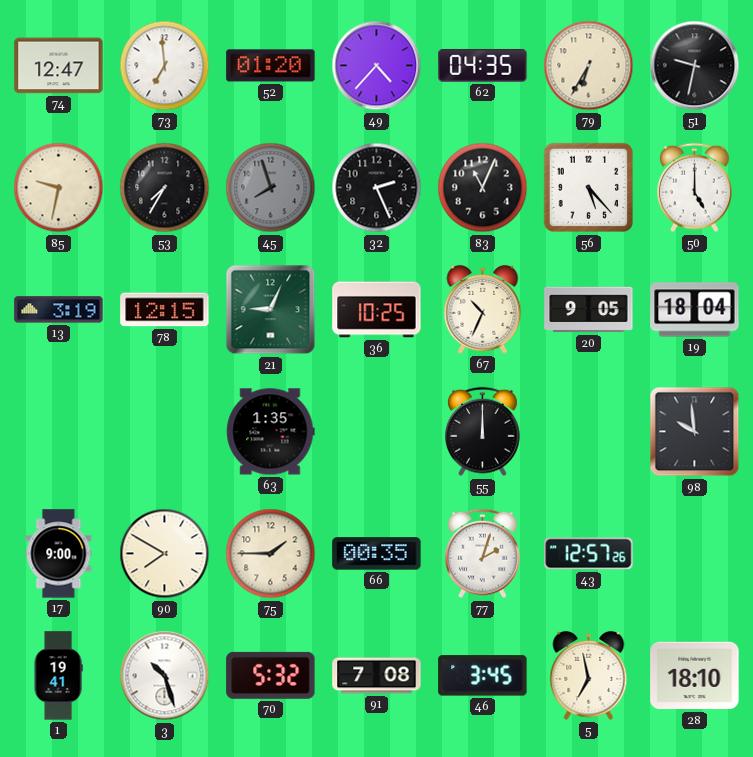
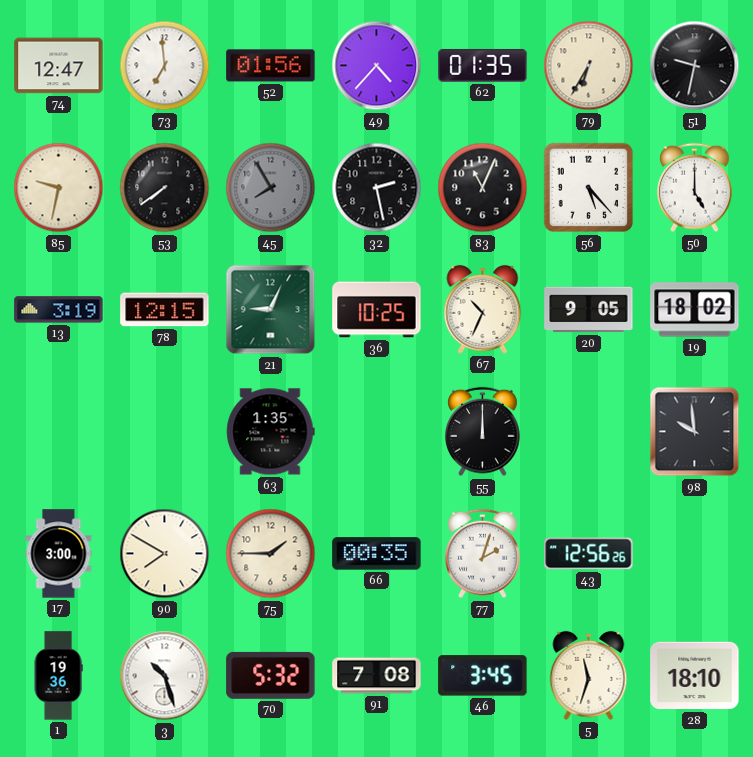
52: 01:20 -> 01:56
62: 04:35 -> 01:35
53: 7:35 -> 7:39
45: 7:57 -> 7:55
32: 2:26 -> 2:28
19: 18:04 -> 18:02
17: 9:00 -> 3:00
43: 12:57 -> 12:56
1: 19:41 -> 19:36
5: 6:58 -> 11:33
